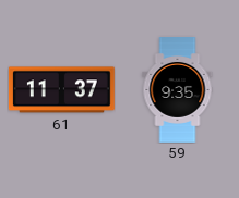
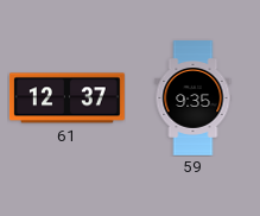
61: 11:37 -> 12:37
